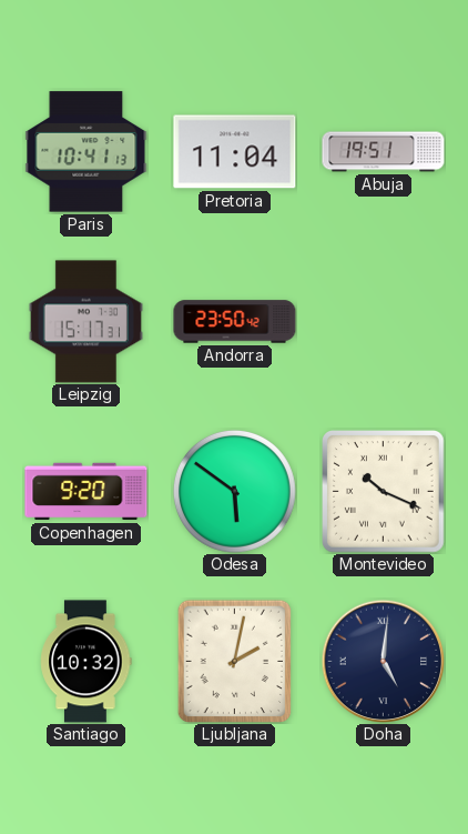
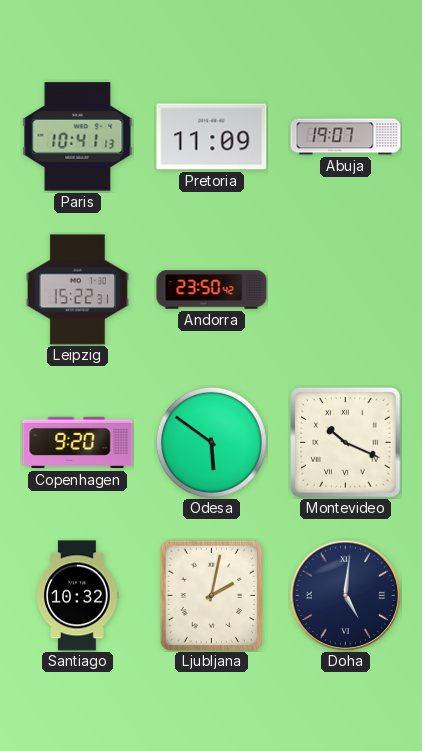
Pretoria: 11:04 -> 11:09
Abuja: 19:51 -> 19:07
Leipzig: 15:17 -> 15:22
